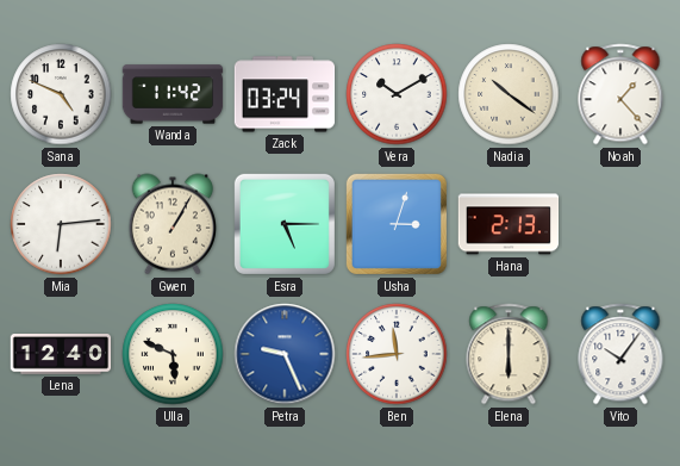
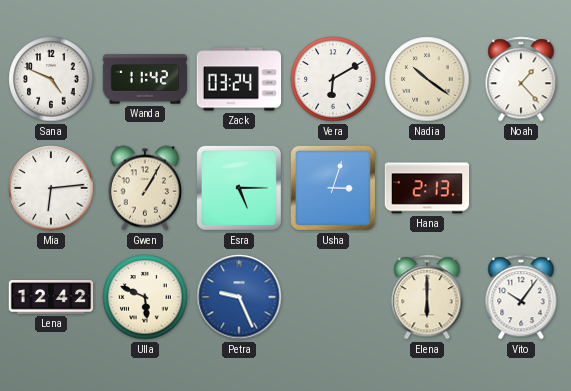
Vera: 10:10 -> 6:10
Lena: 12:40 -> 12:42
Ben: 11:44 -> none
